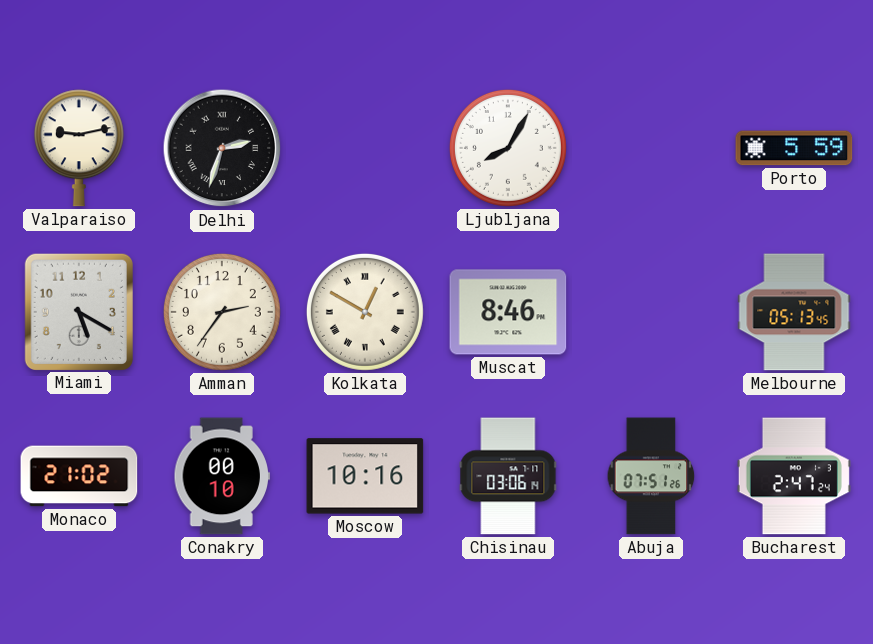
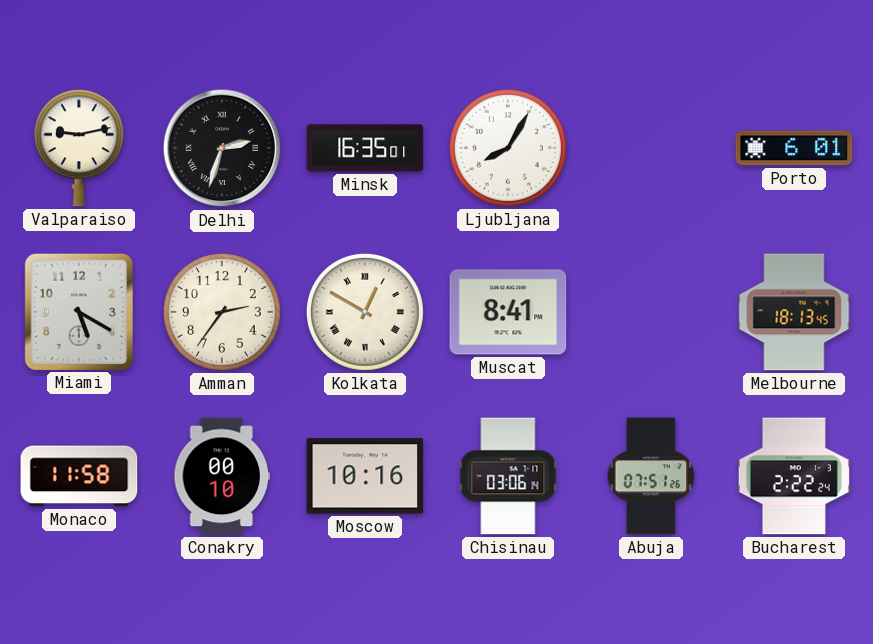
Minsk: none -> 16:35
Porto: 5:59 -> 6:01
Muscat: 8:46 -> 8:41
Melbourne: 05:13 -> 18:13
Monaco: 21:02 -> 11:58
Bucharest: 2:47 -> 2:22
